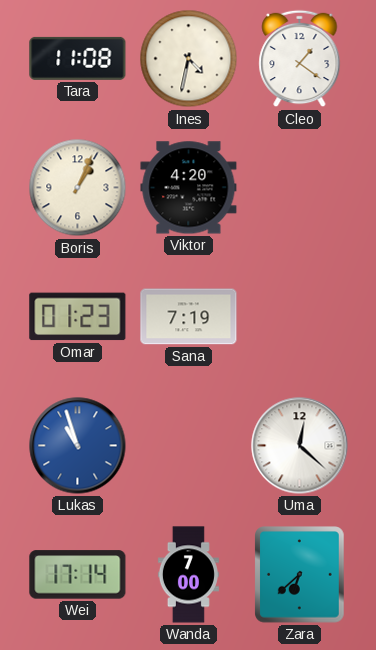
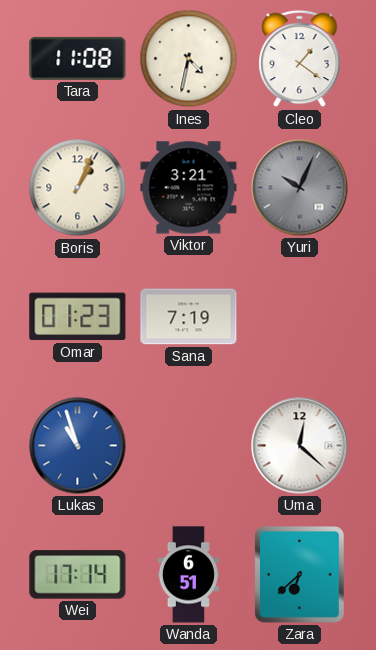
Viktor: 4:20 -> 3:21
Yuri: none -> 10:04
Wanda: 7:00 -> 6:51
